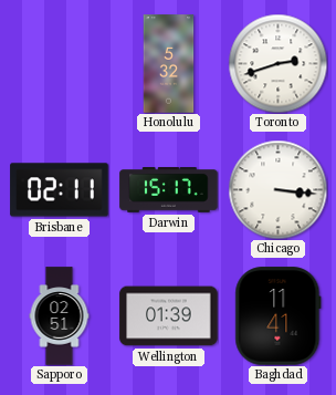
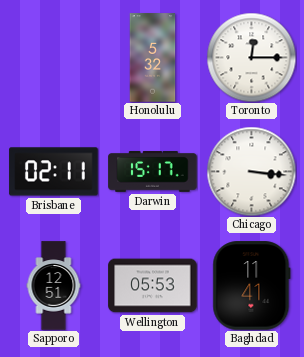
Toronto: 2:42 -> 12:15
Sapporo: 02:51 -> 12:51
Wellington: 01:39 -> 05:53
